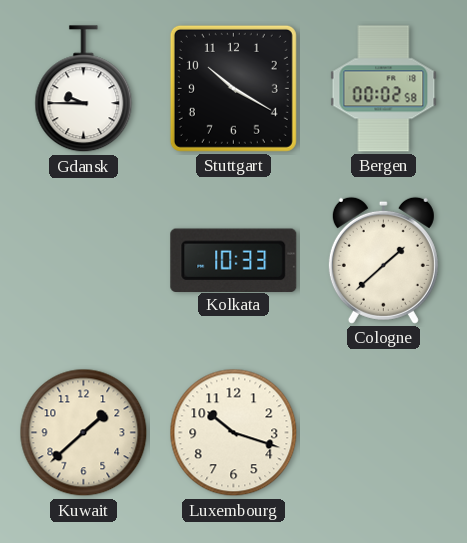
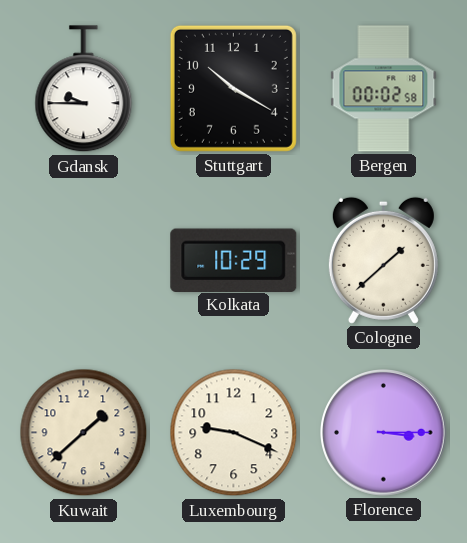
Kolkata: 10:33 -> 10:29
Luxembourg: 10:18 -> 9:19
Florence: none -> 3:15
